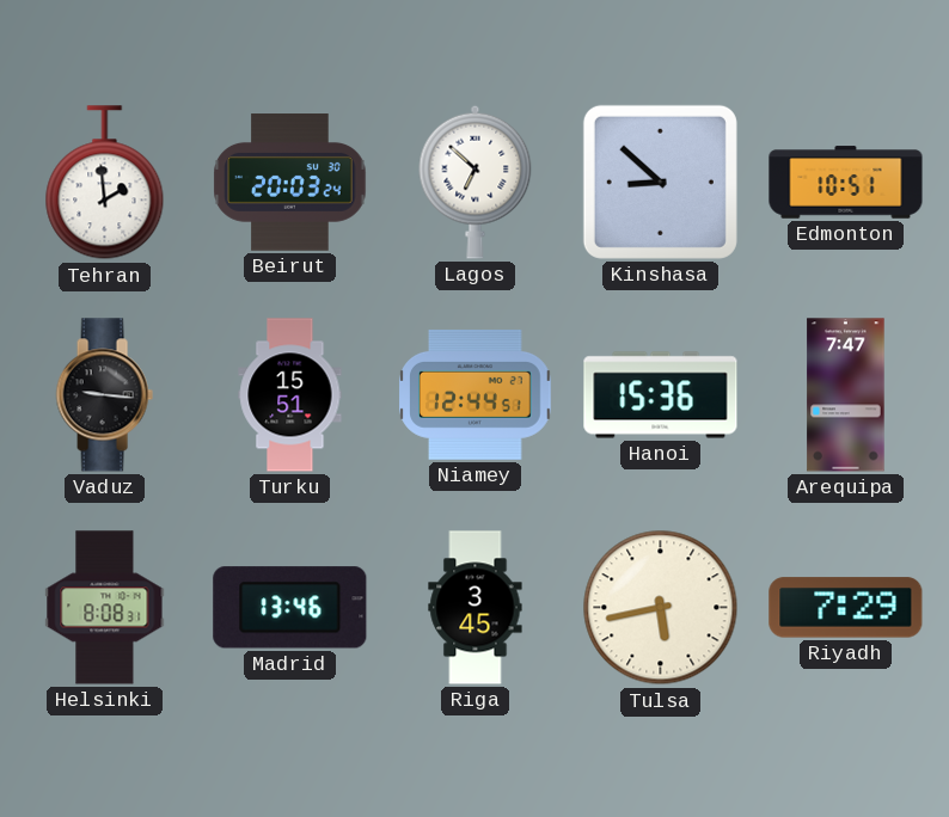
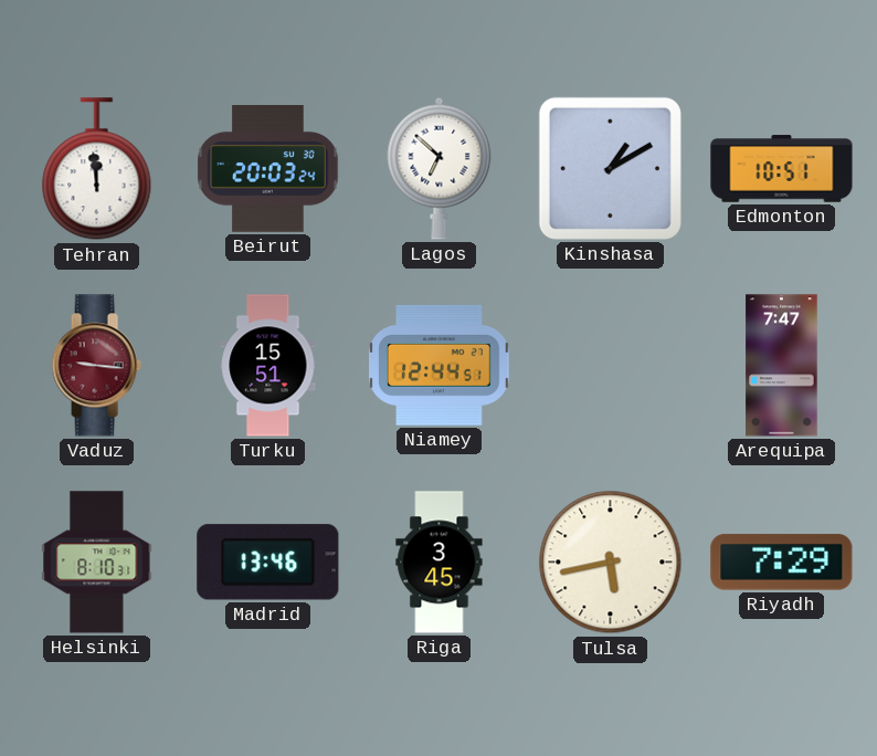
Tehran: 1:59 -> 11:59
Kinshasa: 8:52 -> 1:10
Vaduz dial: black -> burgundy
Hanoi: 15:36 -> none
Helsinki: 8:08 -> 8:10
